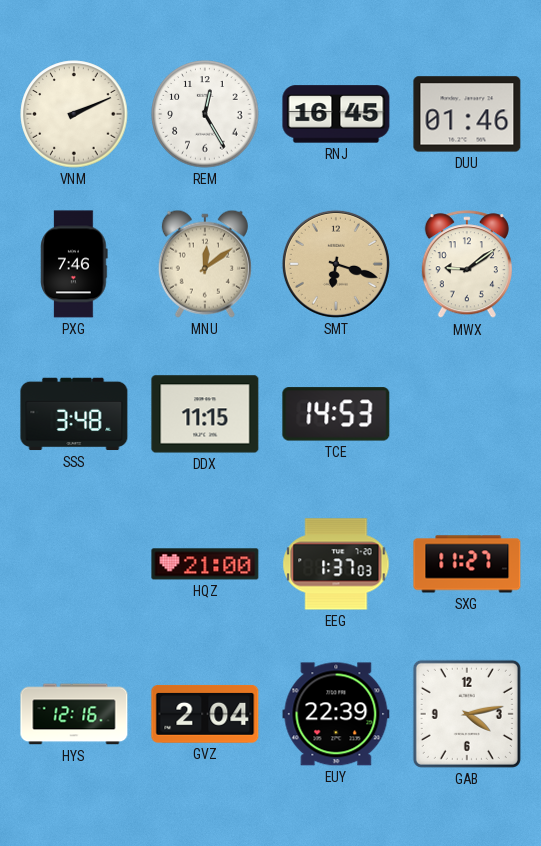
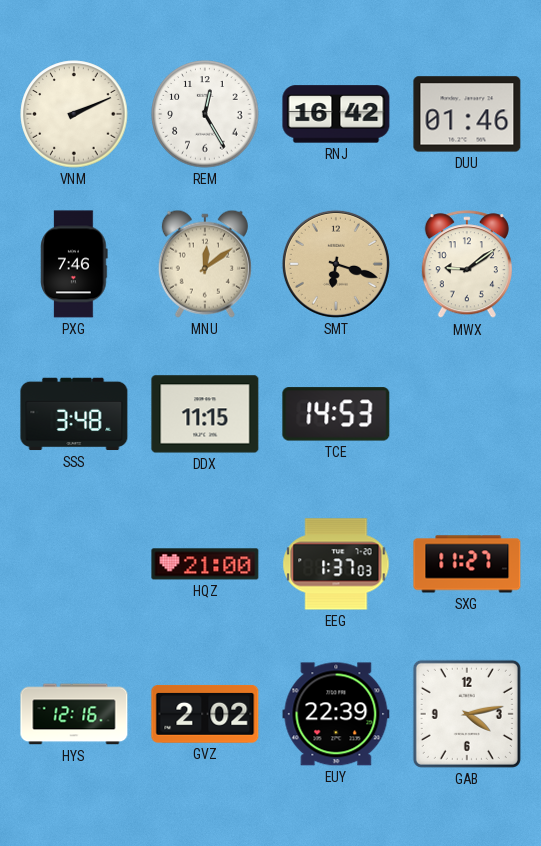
RNJ: 16:45 -> 16:42
GVZ: 2:04 -> 2:02
